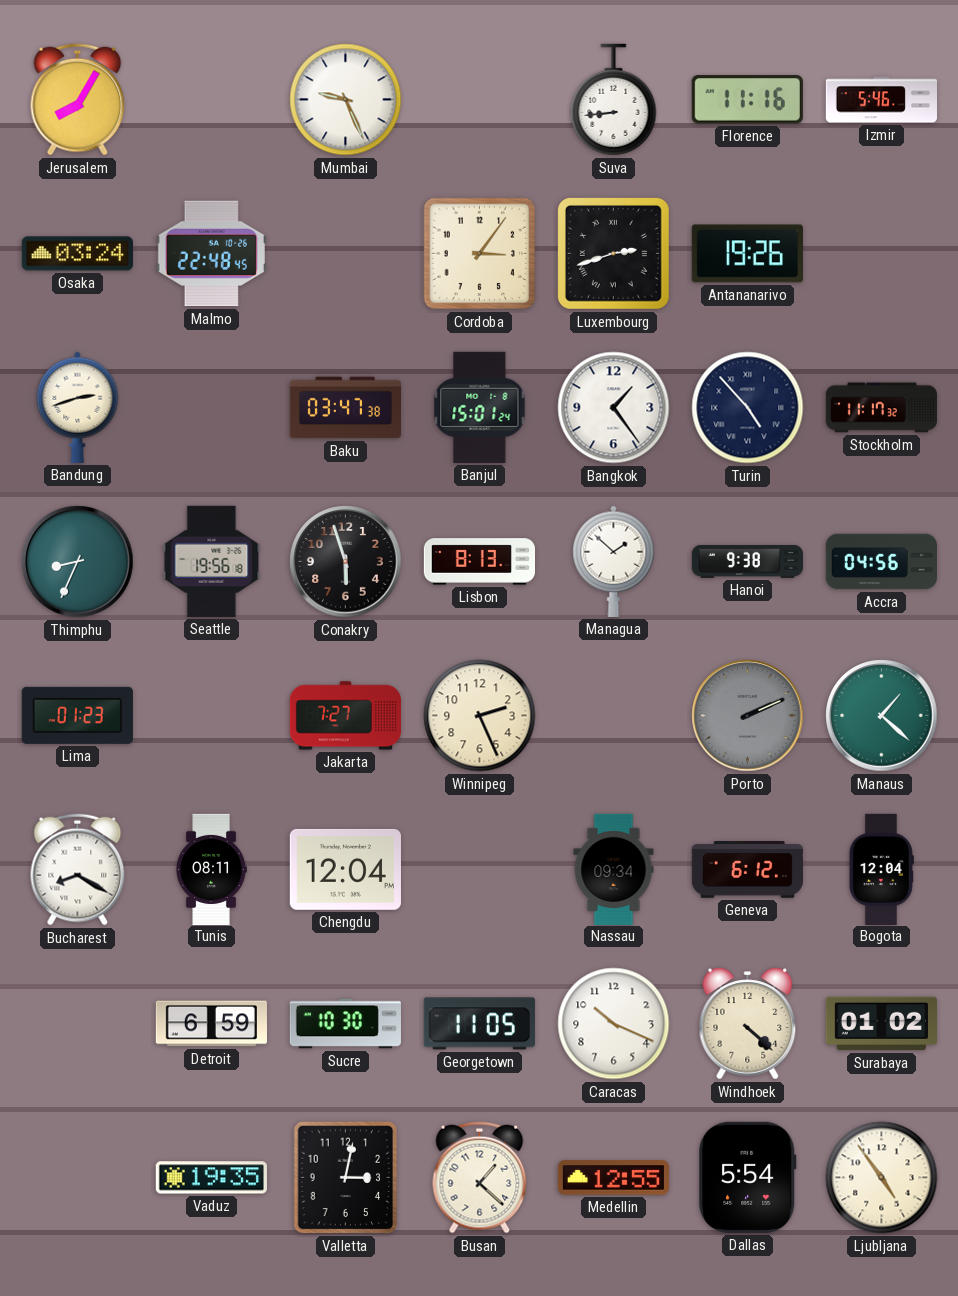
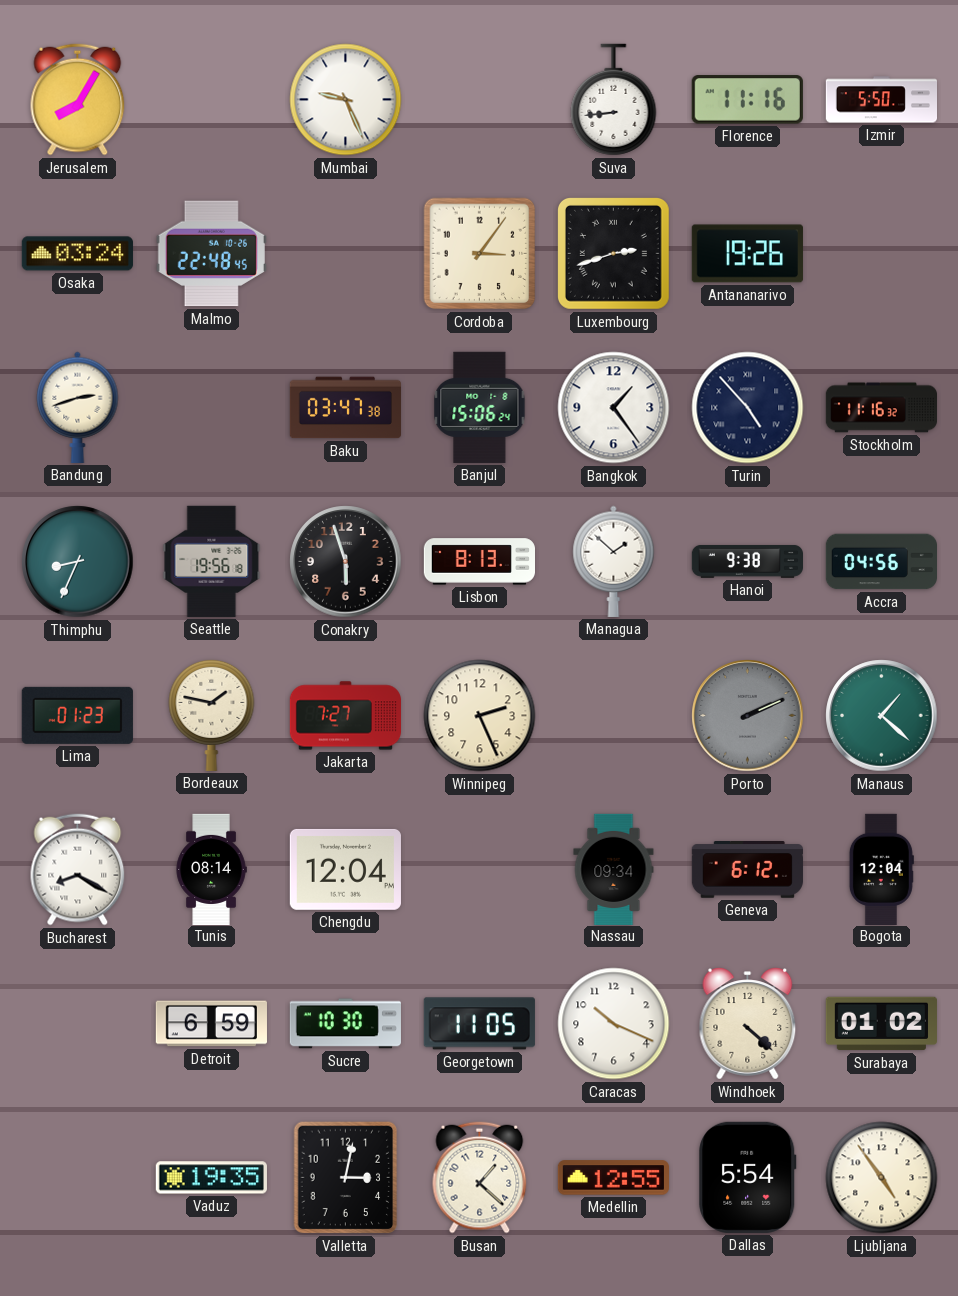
Izmir: 5:46 -> 5:50
Banjul: 15:01 -> 15:06
Stockholm: 11:17 -> 11:16
Bordeaux: none -> 1:47
Tunis: 08:11 -> 08:14
